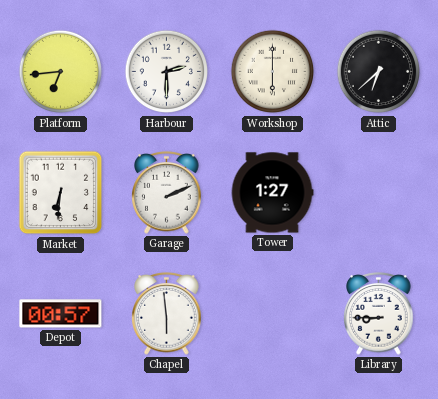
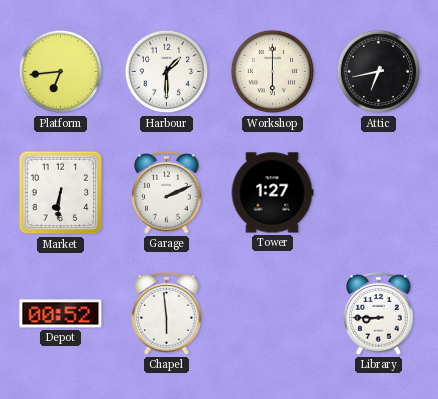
Harbour: 2:30 -> 1:30
Attic: 6:38 -> 6:43
Depot: 00:57 -> 00:52
